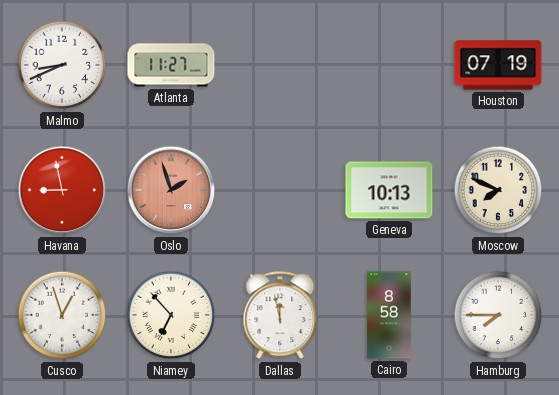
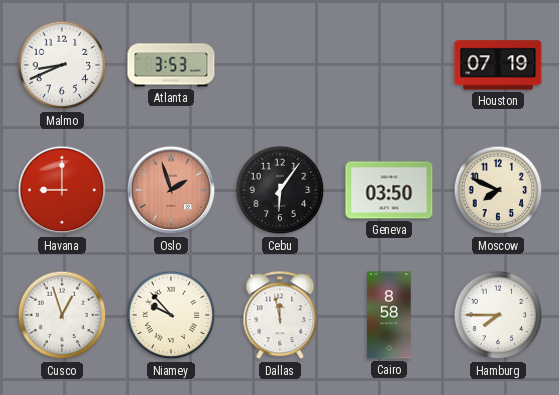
Atlanta: 11:27 -> 3:53
Havana: 8:58 -> 9:00
Cebu: none -> 6:06
Geneva: 10:13 -> 03:50
Niamey: 6:53 -> 9:53
